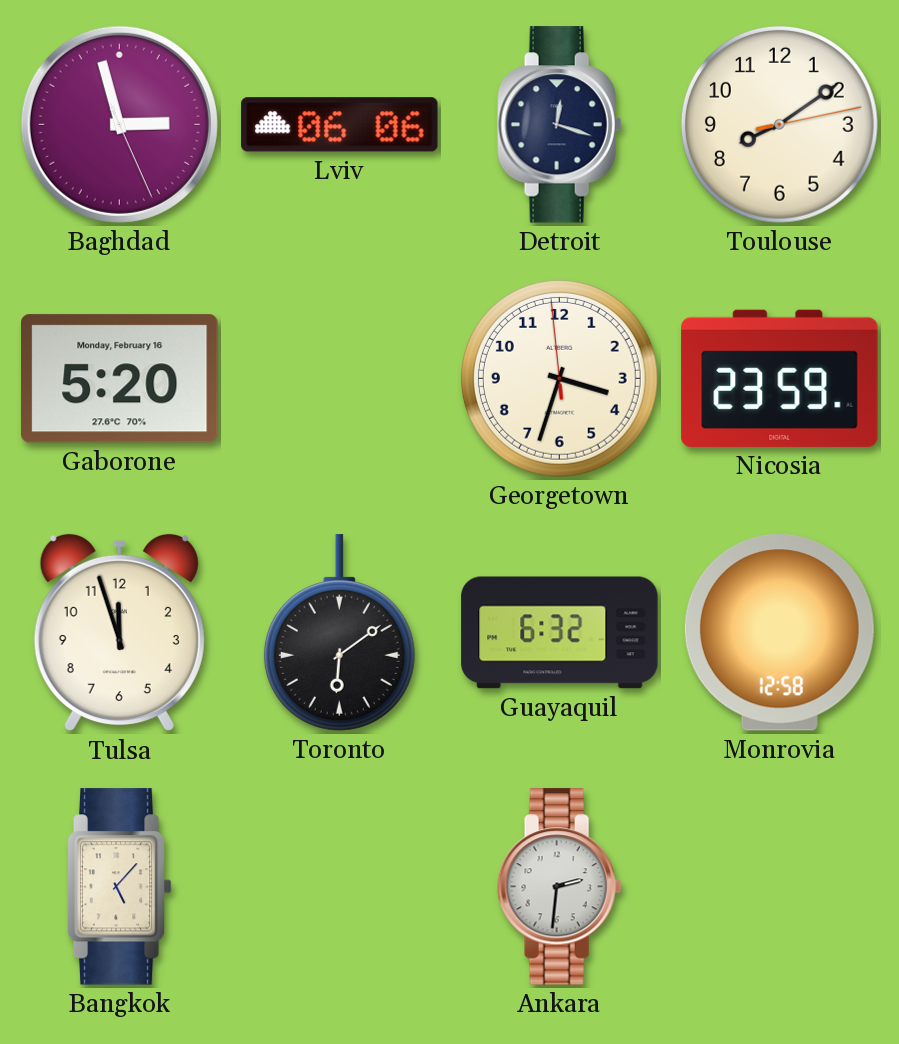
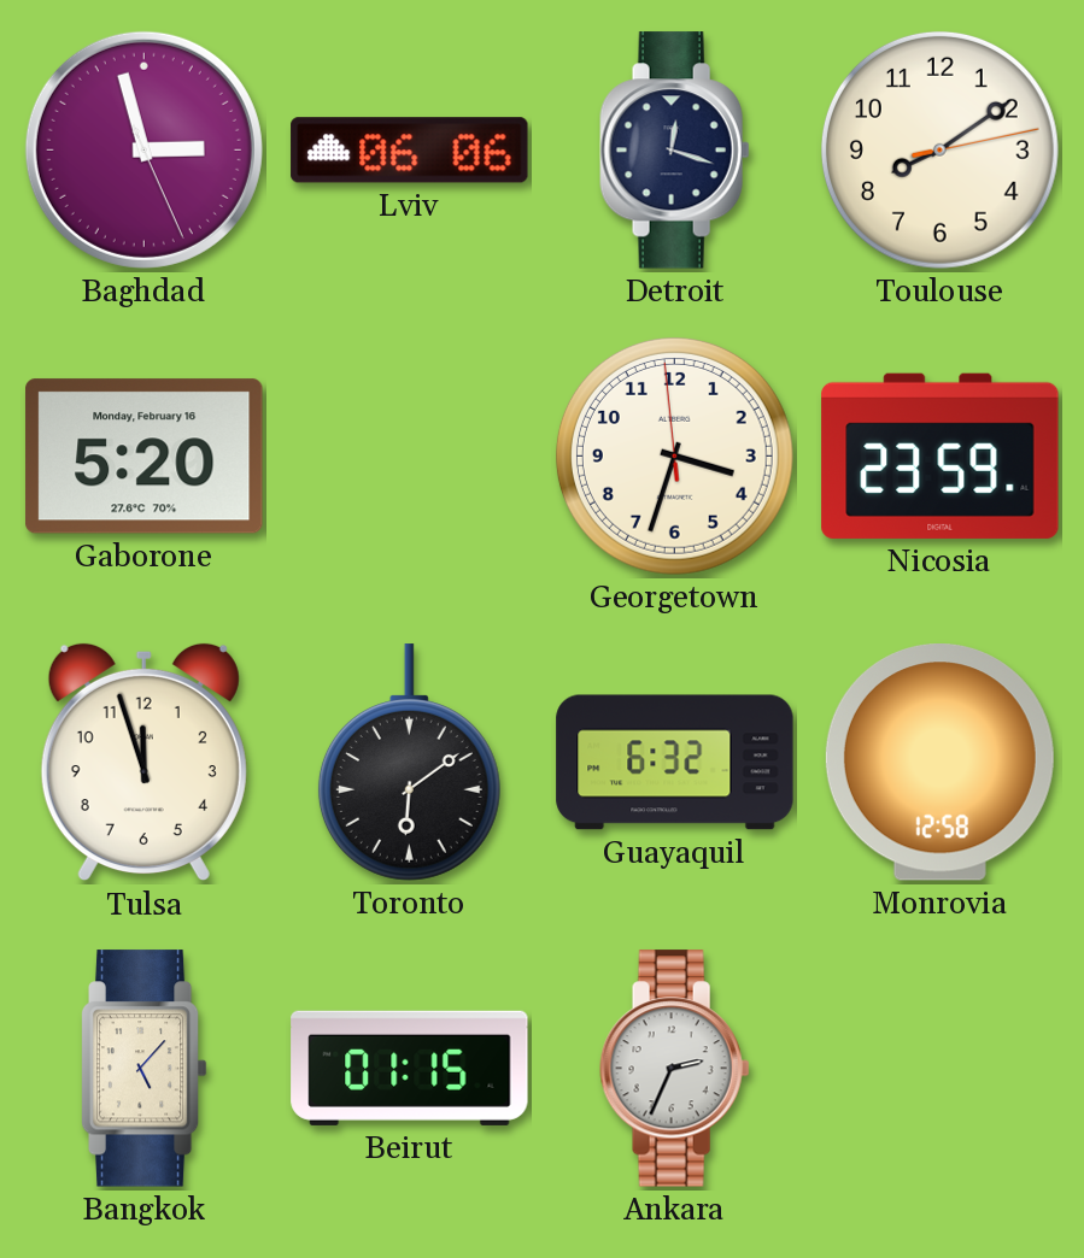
Beirut: none -> 01:15
Ankara: 2:31 -> 2:34
